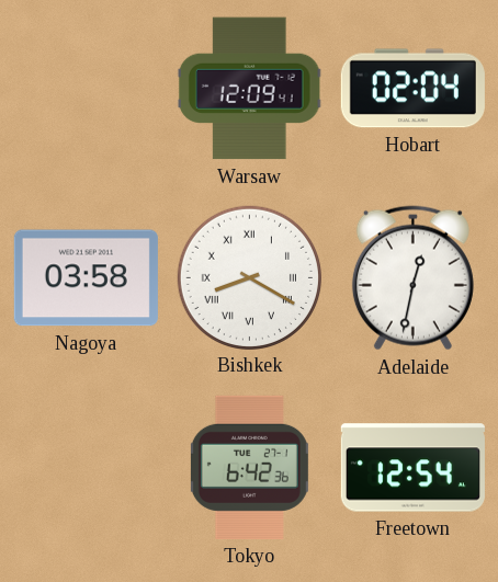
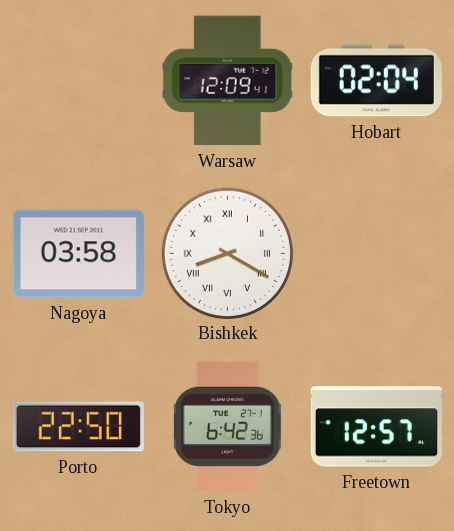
Adelaide: 12:32 -> none
Porto: none -> 22:50
Freetown: 12:54 -> 12:57
